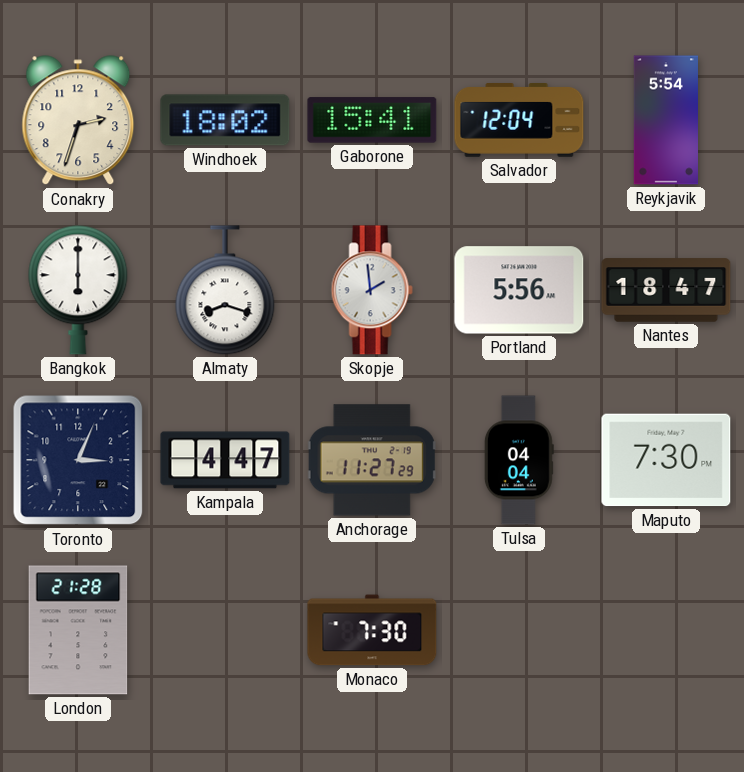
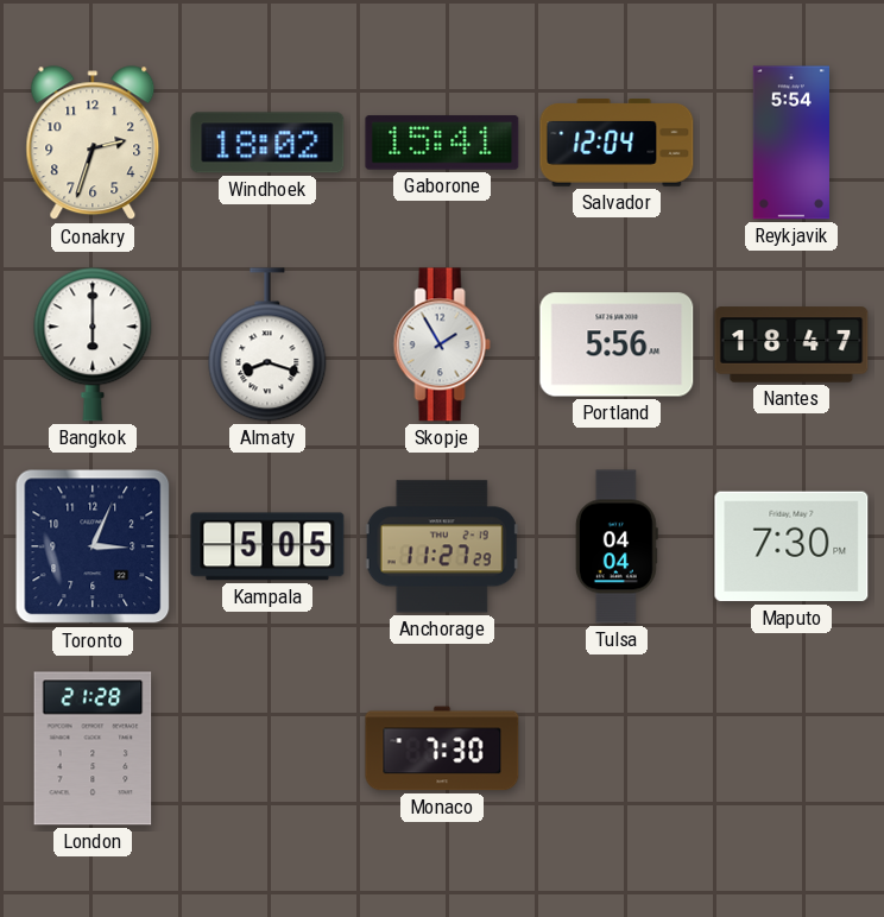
Skopje: 1:59 -> 1:55
Kampala: 4:47 -> 5:05
